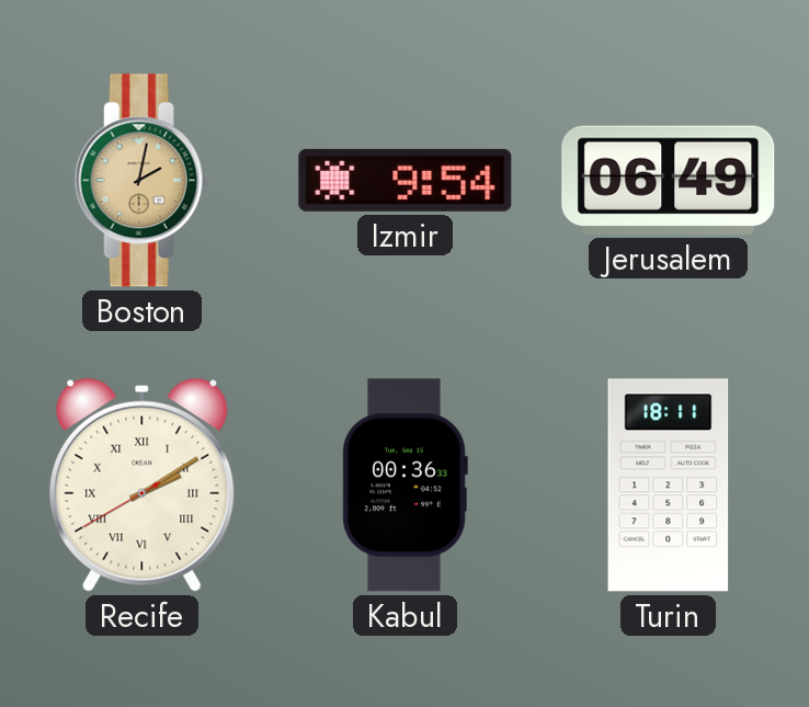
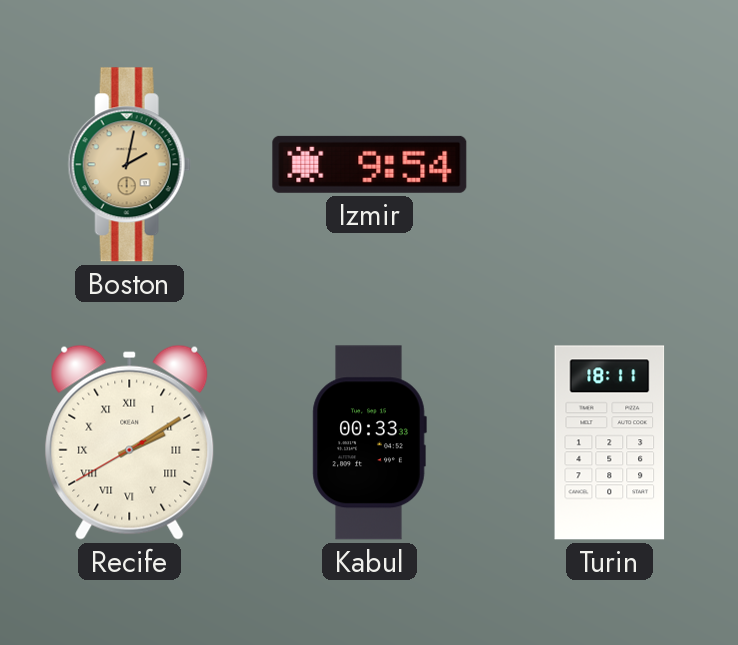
Jerusalem: 06:49 -> none
Kabul: 00:36 -> 00:33
